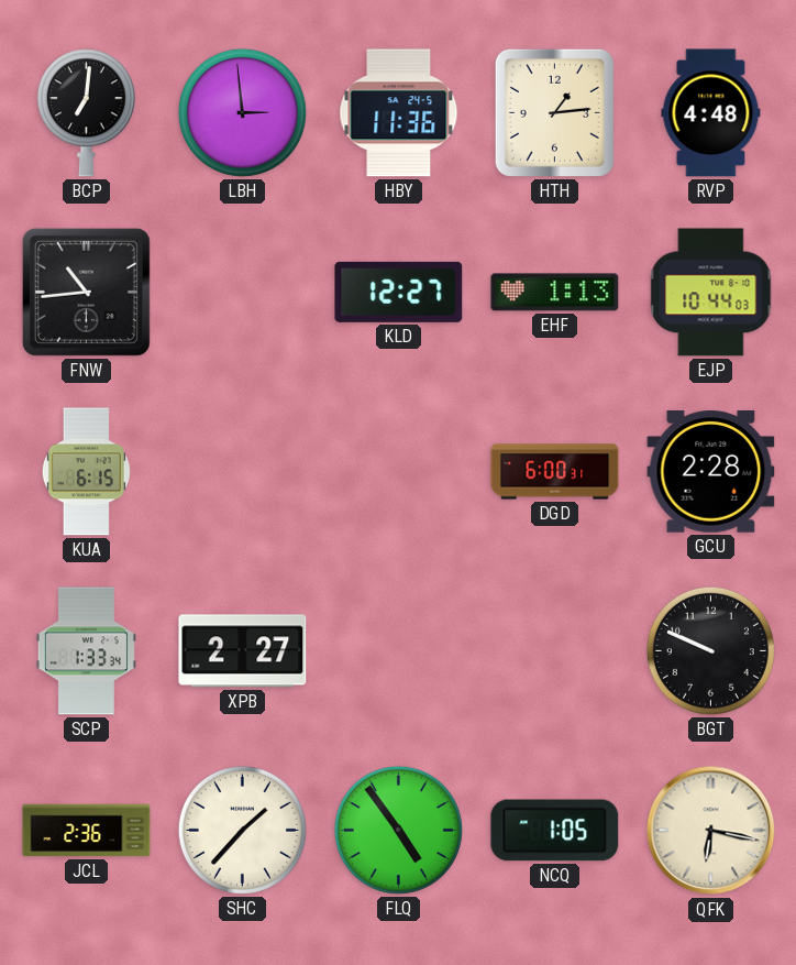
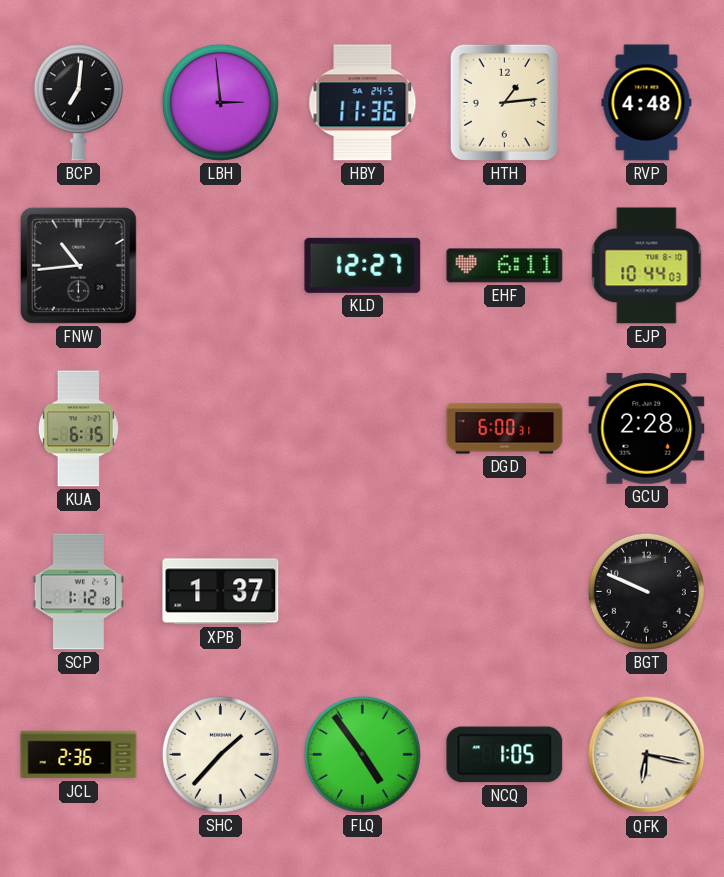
EHF: 1:13 -> 6:11
SCP: 1:33 -> 1:12
XPB: 2:27 -> 1:37
